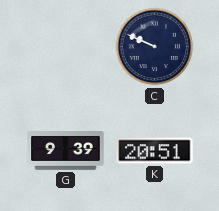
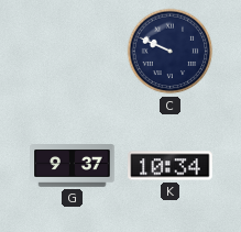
G: 9:39 -> 9:37
K: 20:51 -> 10:34
